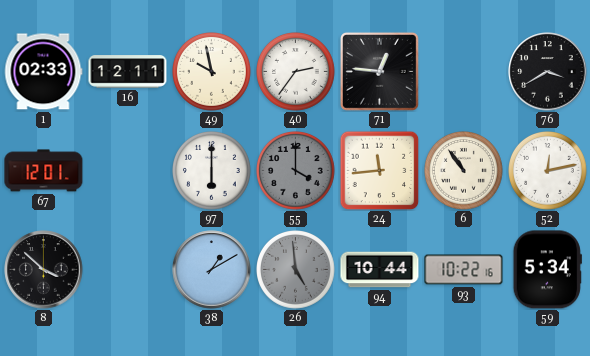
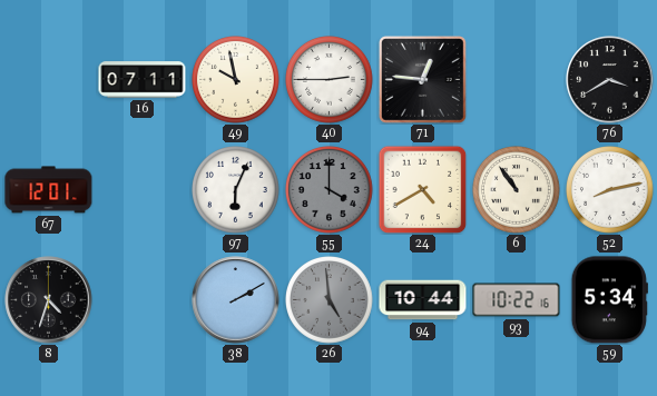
1: 02:33 -> none
16: 12:11 -> 07:11
40: 2:36 -> 2:45
97: 6:00 -> 6:04
24: 11:44 -> 4:40
52: 12:13 -> 8:13
8: 3:52 -> 4:33
38: 1:10 -> 2:10
